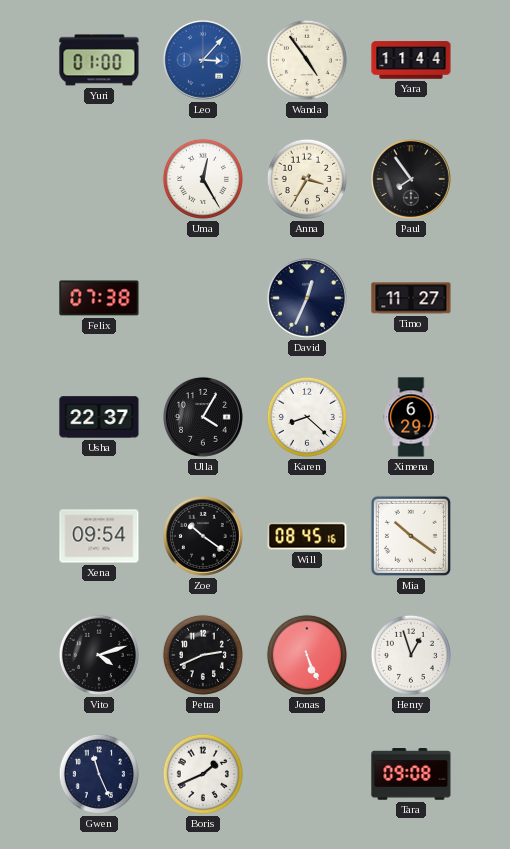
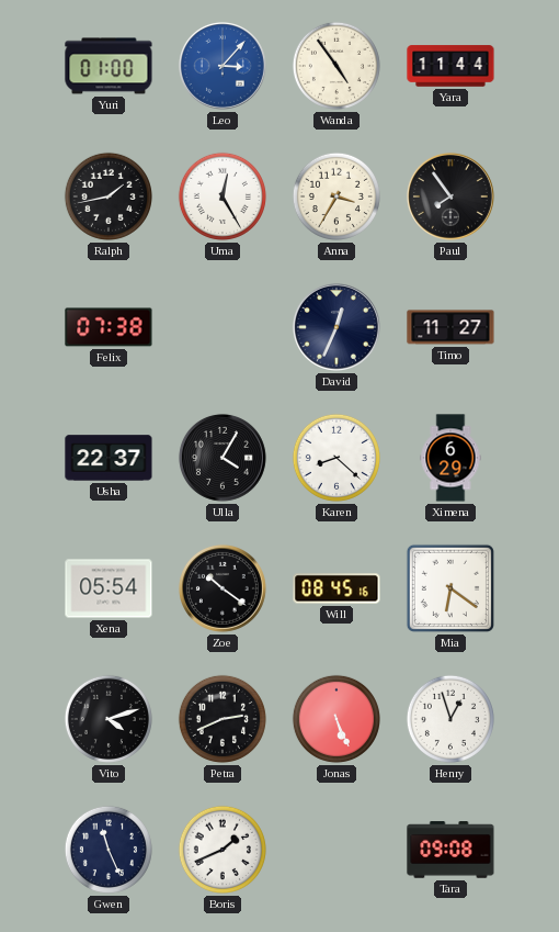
Ralph: none -> 1:43
Xena: 09:54 -> 05:54
Mia: 10:21 -> 6:21
